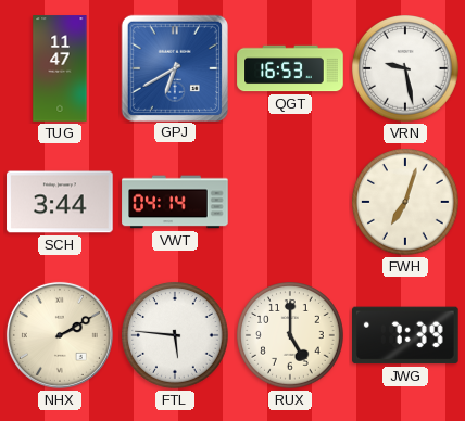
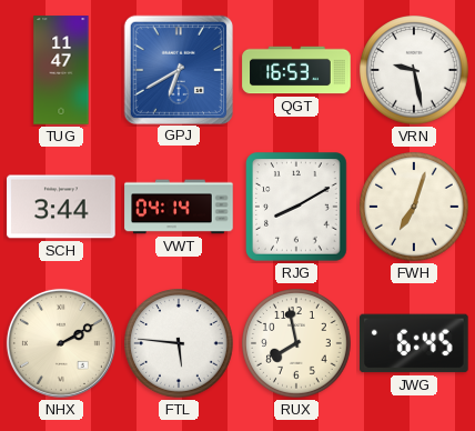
RJG: none -> 8:10
RUX: 5:00 -> 7:58
JWG: 7:39 -> 6:45
